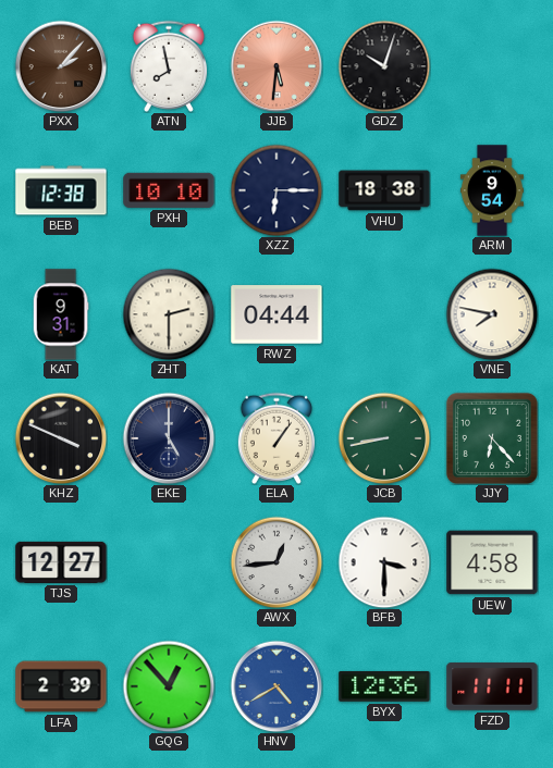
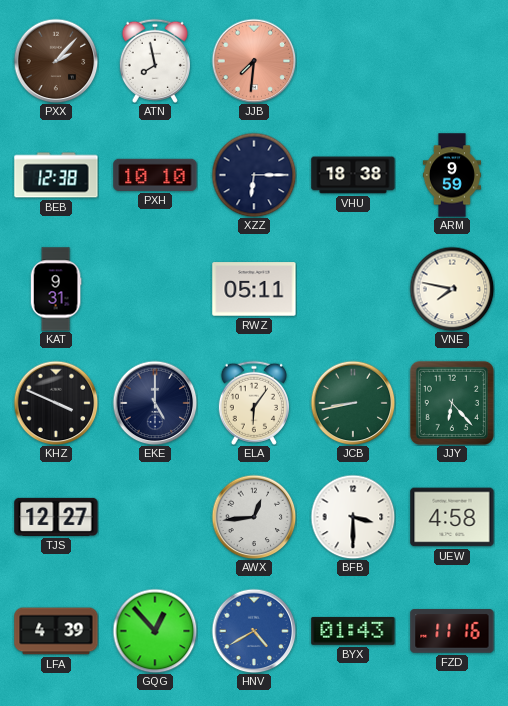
JJB: 5:31 -> 7:31
GDZ: 10:03 -> none
ARM: 9:54 -> 9:59
ZHT: 2:30 -> none
RWZ: 04:44 -> 05:11
ELA: 1:06 -> 6:06
LFA: 2:39 -> 4:39
BYX: 12:36 -> 01:43
FZD: 11:11 -> 11:16
